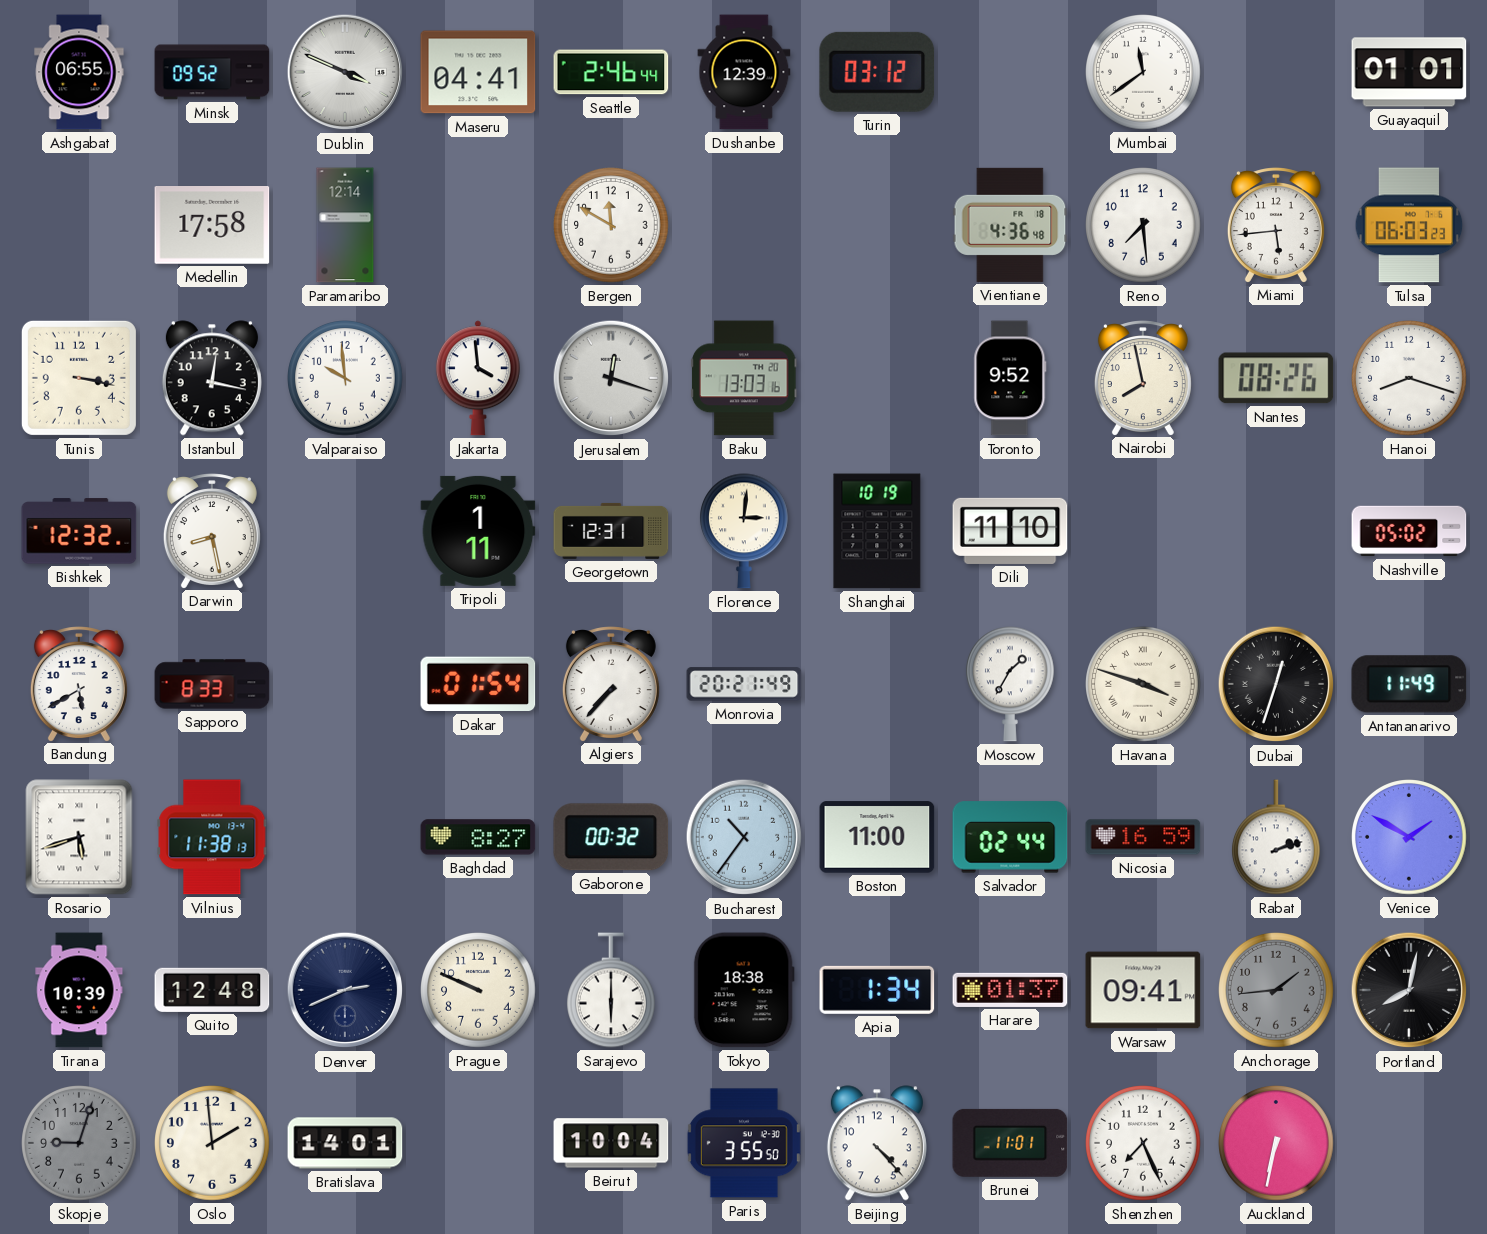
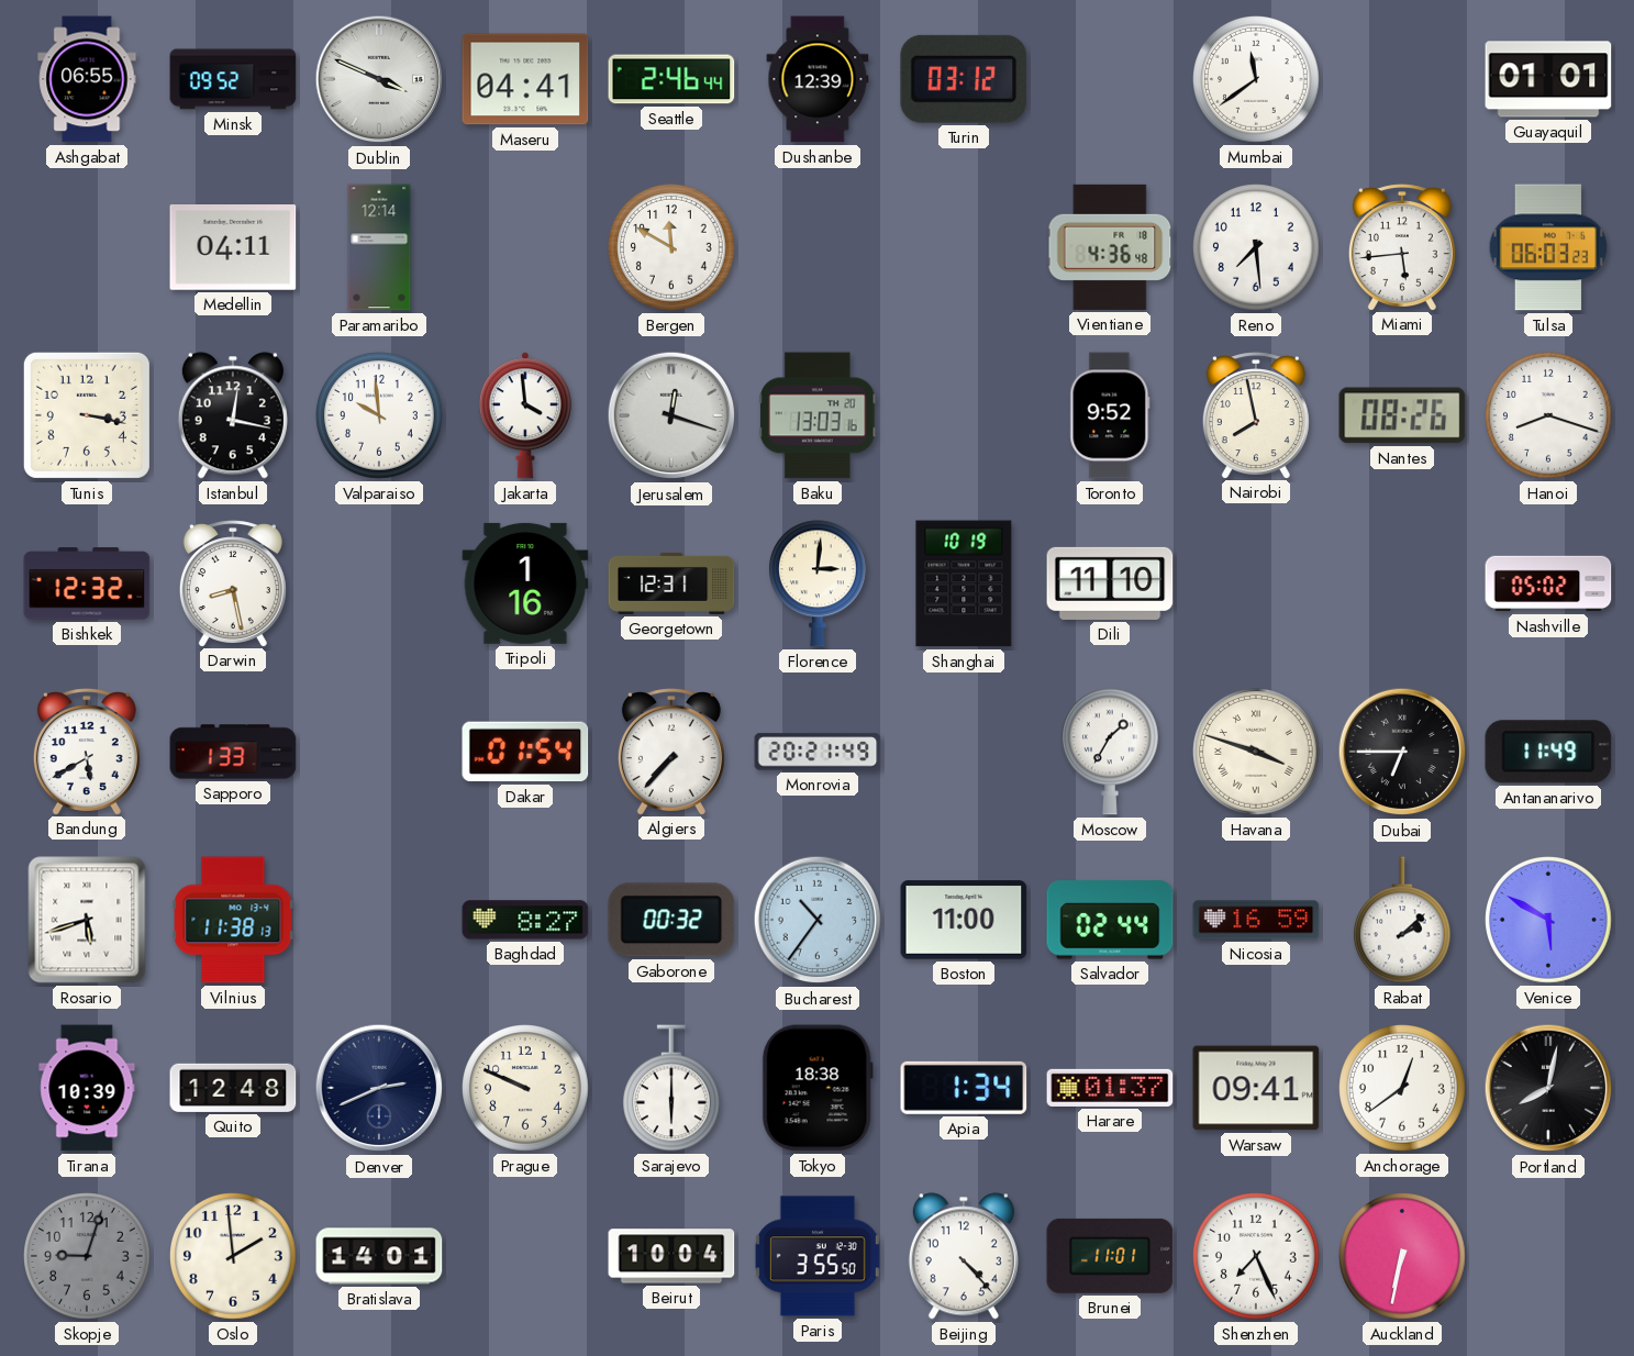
Medellin: 17:58 -> 04:11
Tripoli: 1:11 -> 1:16
Sapporo: 8:33 -> 1:33
Dubai: 12:33 -> 6:45
Rabat: 2:12 -> 2:08
Venice: 1:50 -> 5:50
Anchorage: 1:44 -> 12:39
Anchorage dial: grey -> white
